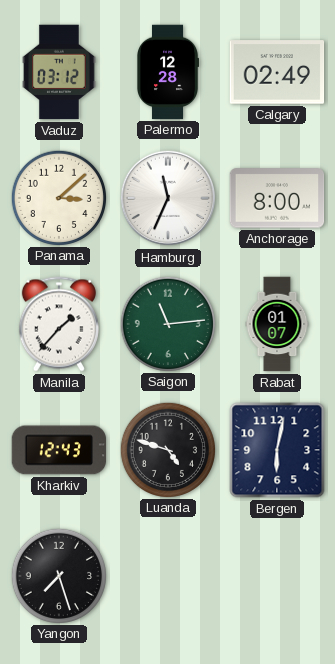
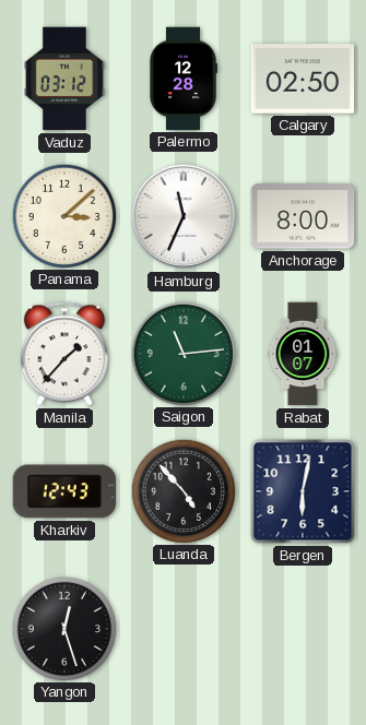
Calgary: 02:49 -> 02:50
Luanda: 4:48 -> 4:53
Yangon: 7:27 -> 12:27
